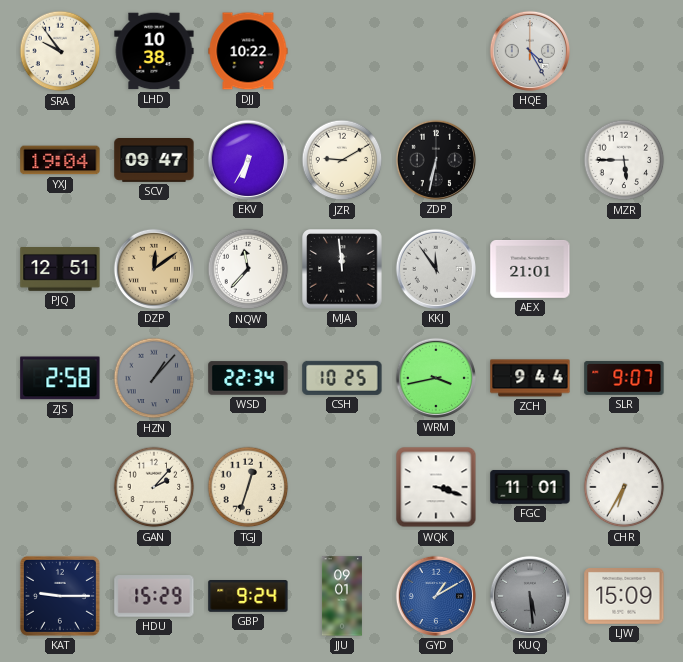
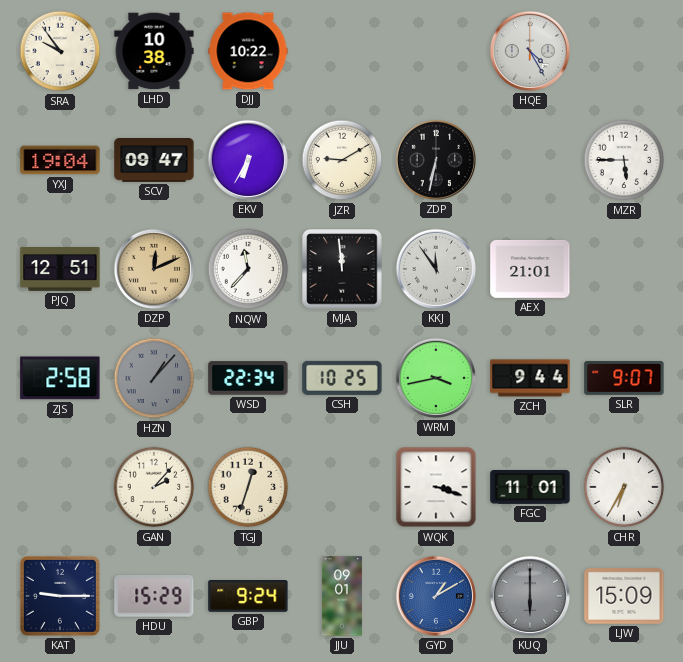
DZP: 12:09 -> 12:11
KUQ: 5:29 -> 6:00
